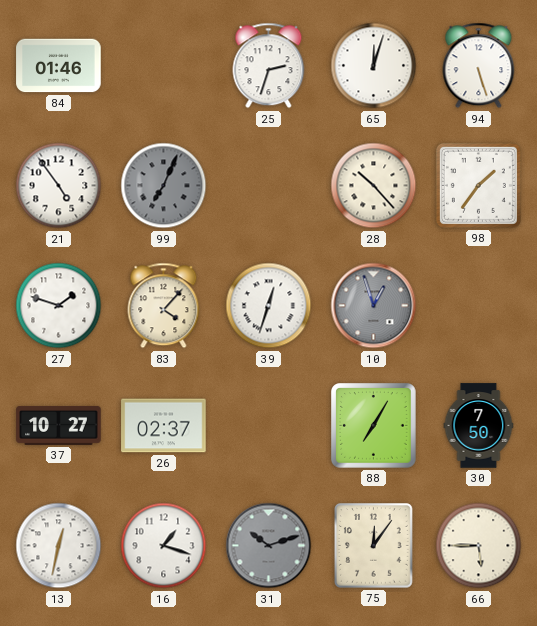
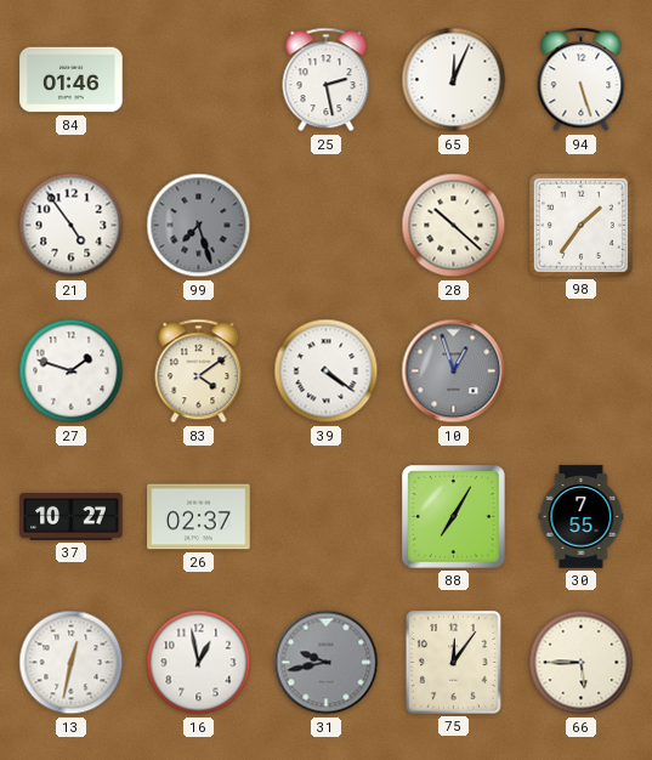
25: 2:33 -> 2:28
65: 12:03 -> 12:04
99: 7:04 -> 7:27
28: 10:23 -> 10:22
83: 4:07 -> 4:09
39: 12:33 -> 4:21
30: 7:50 -> 7:55
16: 1:18 -> 12:58
31: 10:12 -> 9:43
